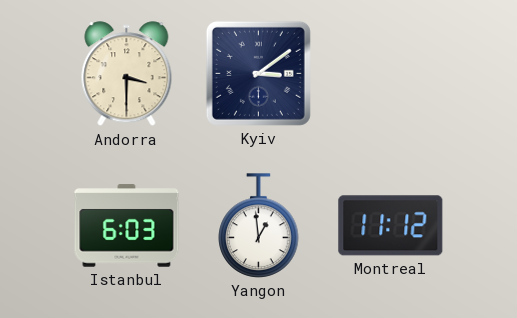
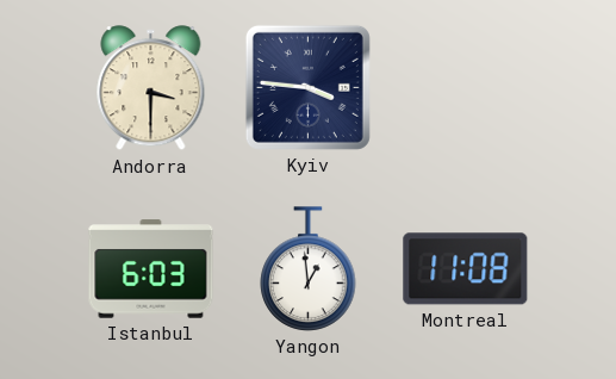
Kyiv: 3:09 -> 3:46
Montreal: 11:12 -> 11:08
